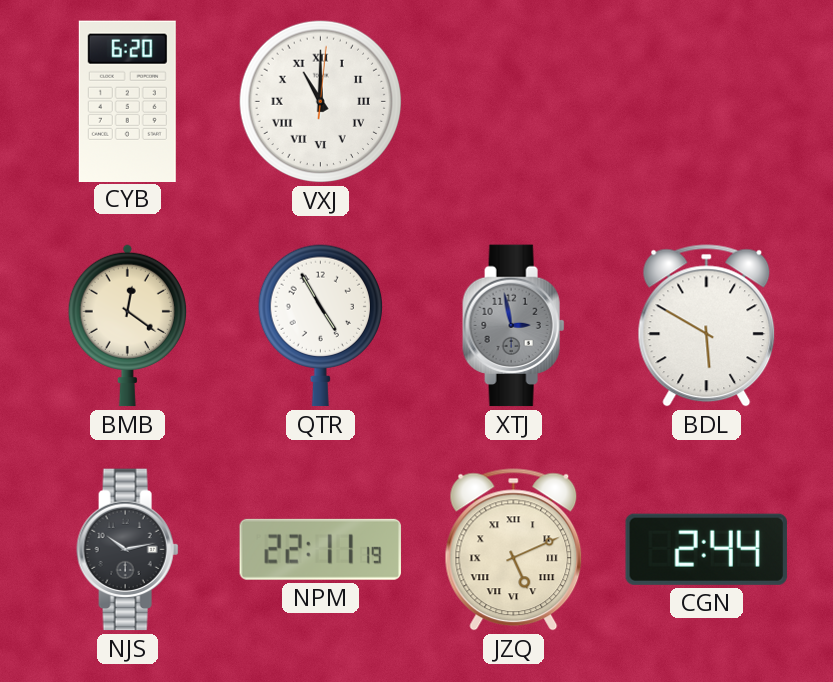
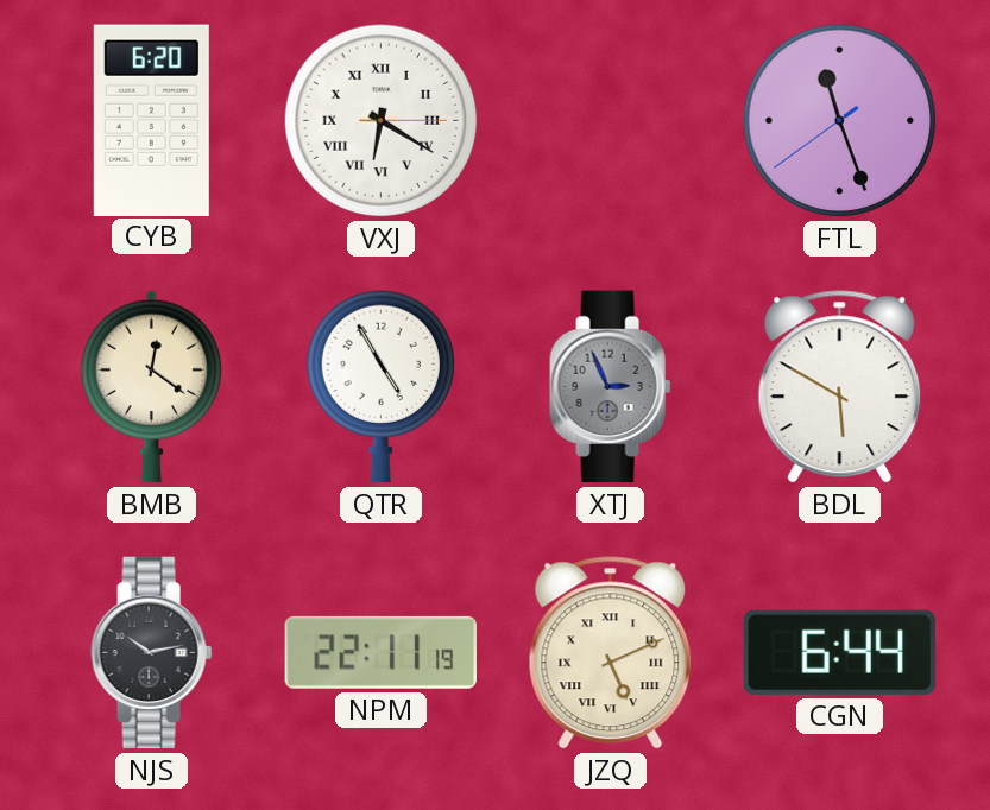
VXJ: 11:00 -> 6:20
FTL: none -> 11:26
XTJ: 2:58 -> 2:56
CGN: 2:44 -> 6:44
